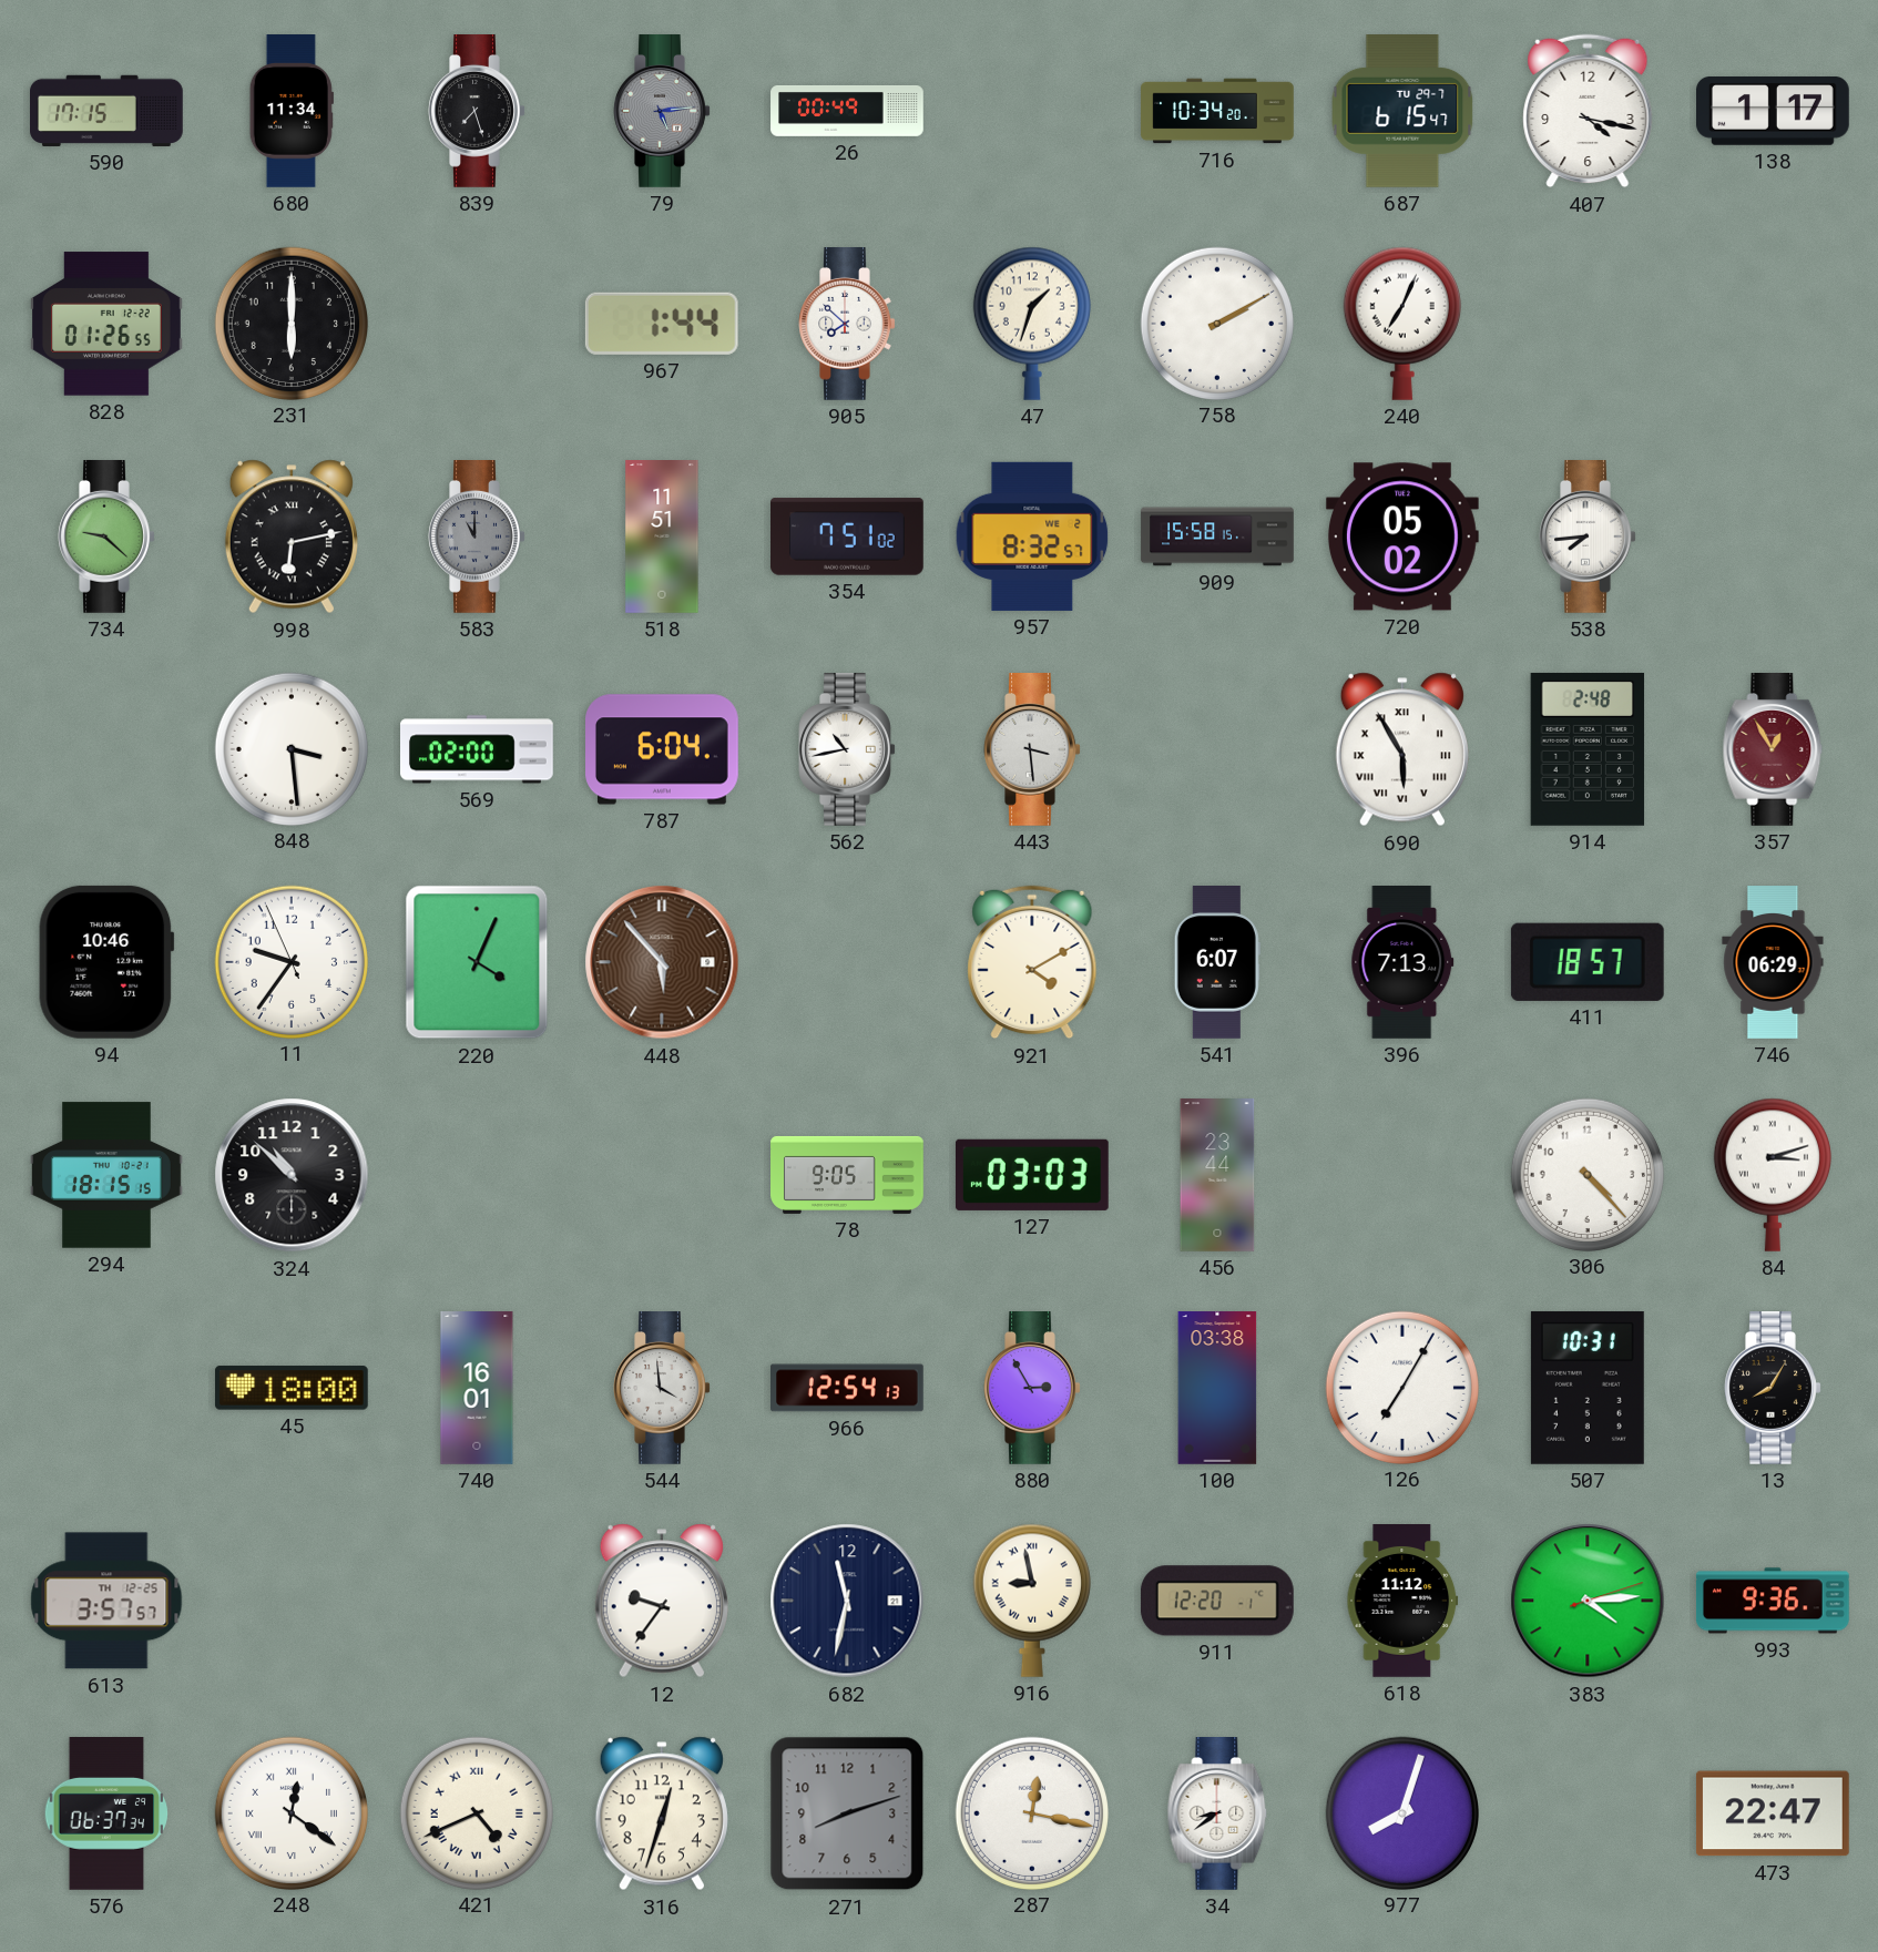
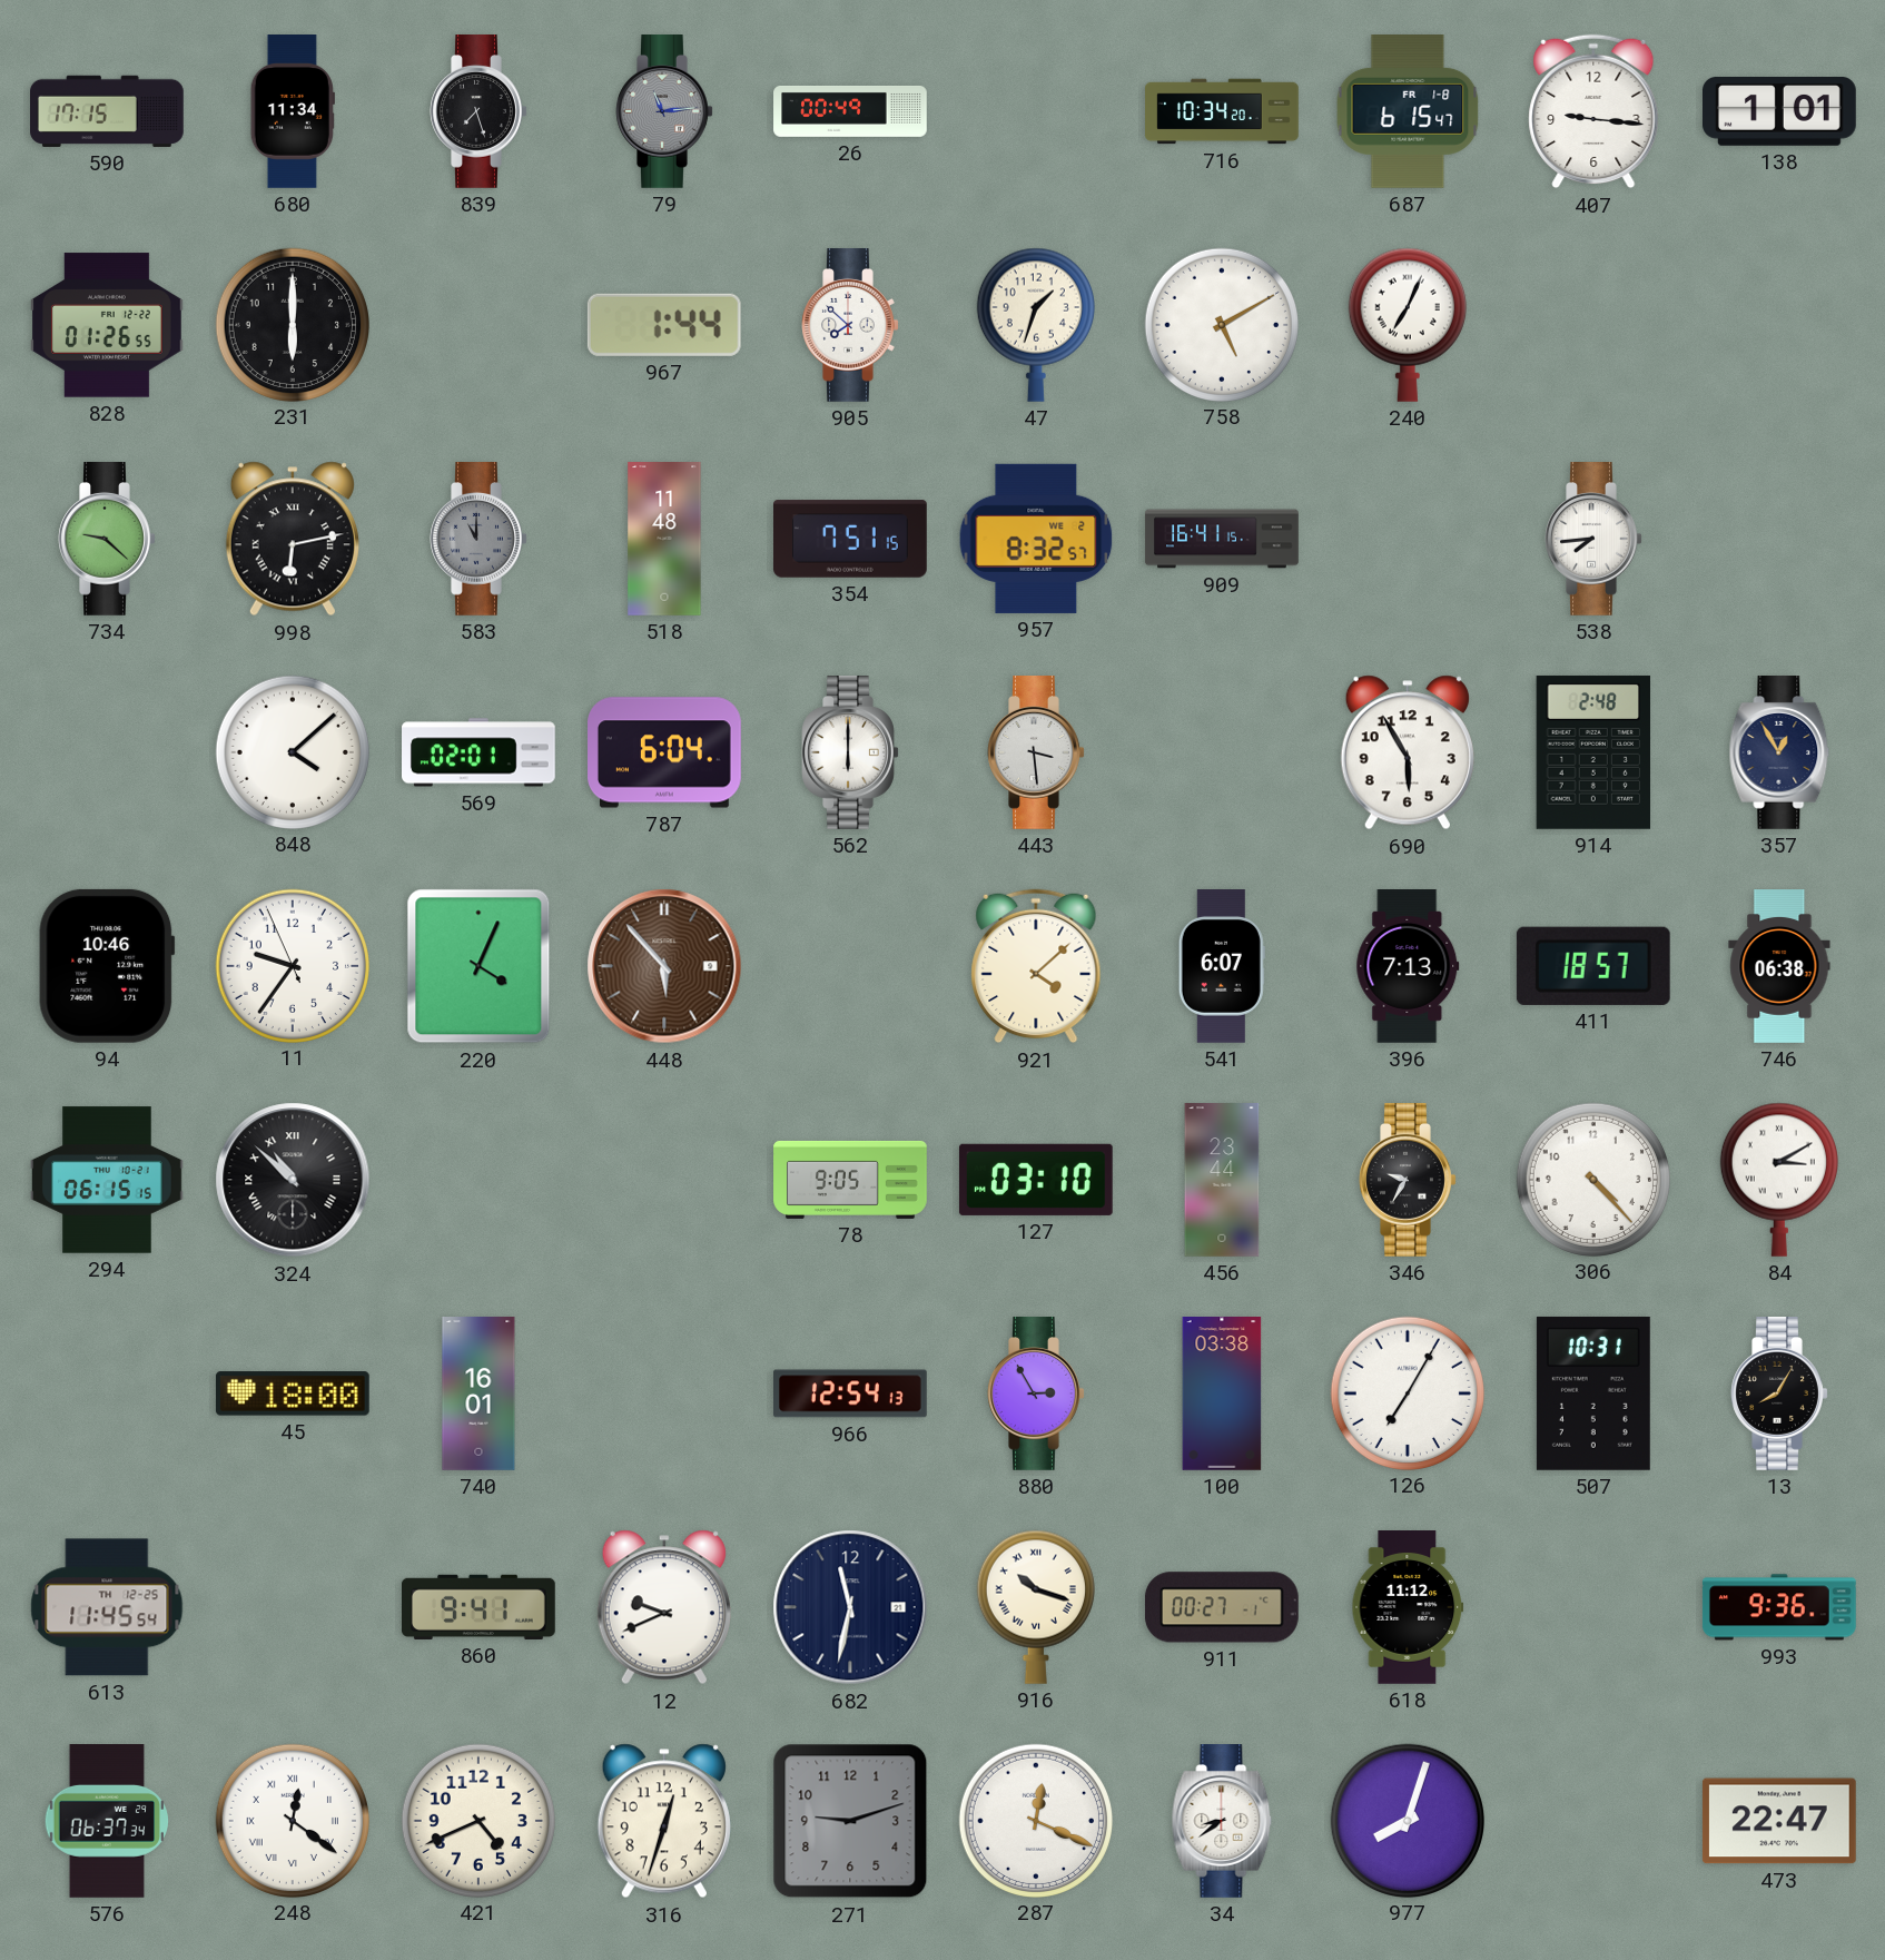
79: 5:14 -> 11:14
687 date: TU 29-7 -> FR 1-8
407: 4:17 -> 9:16
138: 1:17 -> 1:01
758: 2:10 -> 5:10
518: 11:51 -> 11:48
354: 7:51:02 -> 7:51:15
909: 15:58 -> 16:41
720: 05:02 -> none
848: 3:29 -> 4:08
569: 02:00 -> 02:01
562: 10:43 -> 6:00
690 numerals: Roman -> Arabic
357 dial: burgundy -> navy
921: 4:10 -> 4:08
746: 06:29 -> 06:38
294: 18:15 -> 06:15
324 numerals: Arabic -> Roman
127: 03:03 -> 03:10
346: none -> 9:35
84: 3:12 -> 3:10
544: 3:59 -> none
613: 3:57 -> 11:45
860: none -> 9:41
12: 9:36 -> 9:41
916: 8:58 -> 10:18
911: 12:20 -> 00:27
383: 4:14 -> none
421 numerals: Roman -> Arabic
271: 8:12 -> 9:12
287: 12:17 -> 12:19
